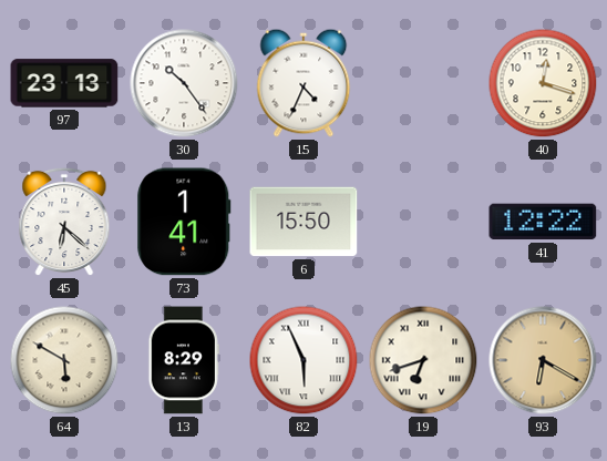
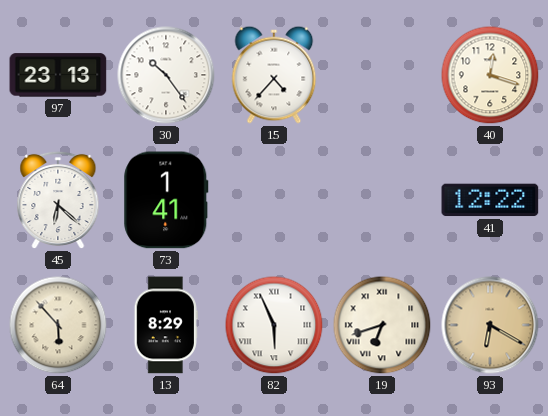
15: 4:34 -> 4:37
6: 15:50 -> none
64: 5:50 -> 5:53
